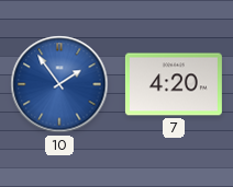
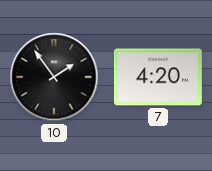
10 dial: blue -> black
